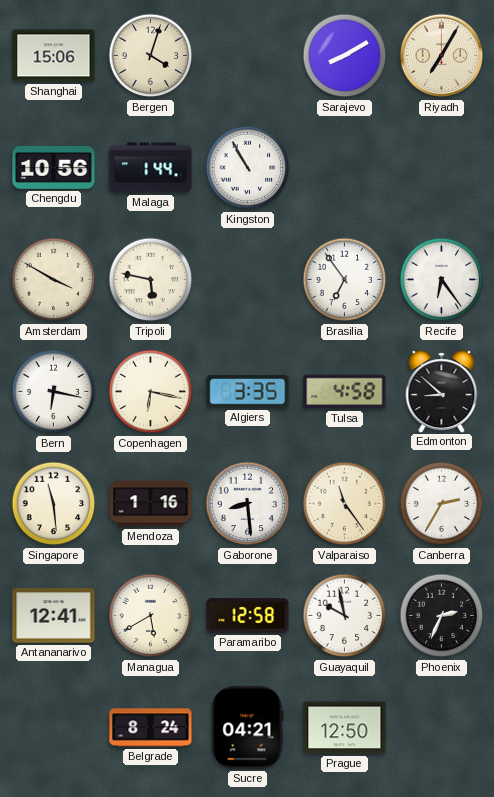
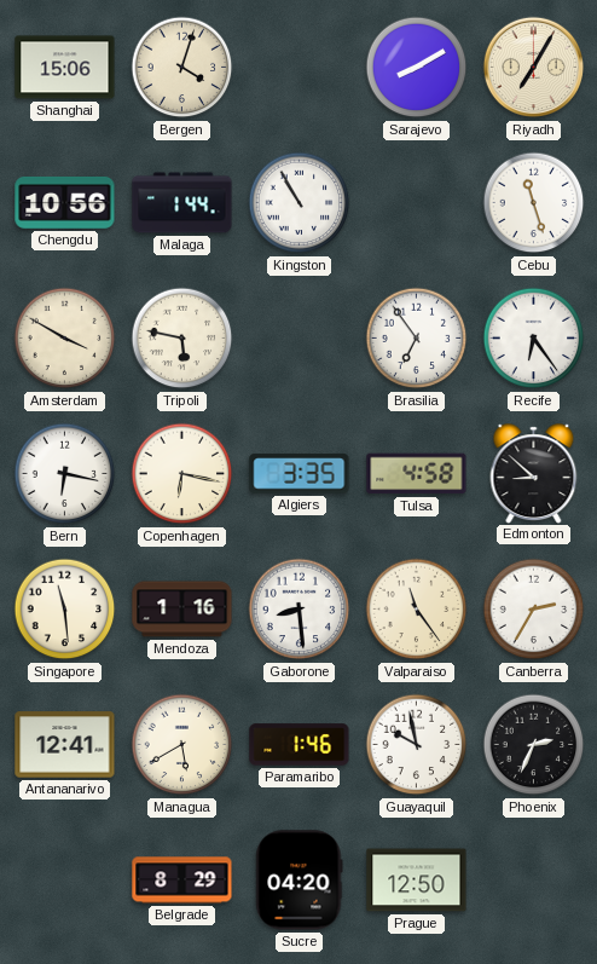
Cebu: none -> 11:27
Paramaribo: 12:58 -> 1:46
Belgrade: 8:24 -> 8:29
Sucre: 04:21 -> 04:20
